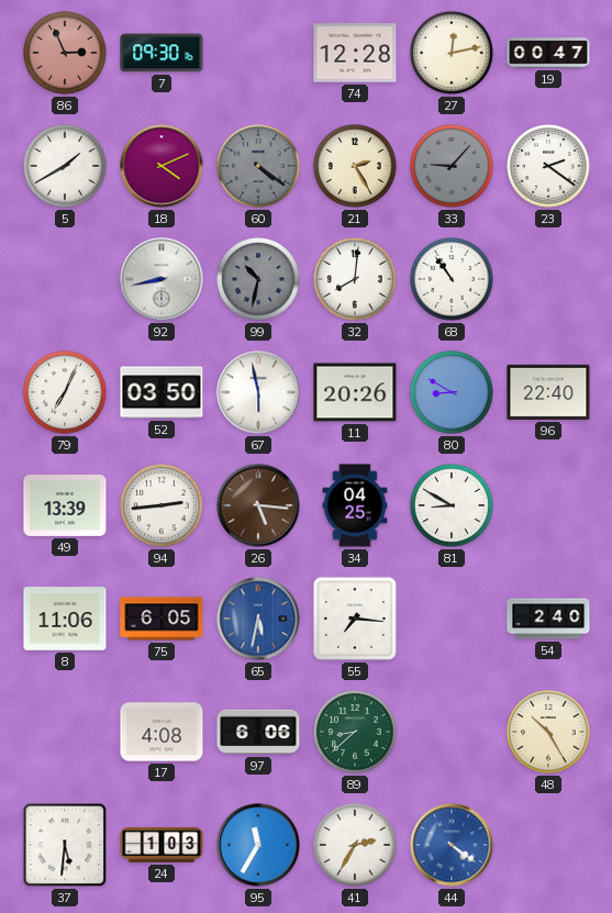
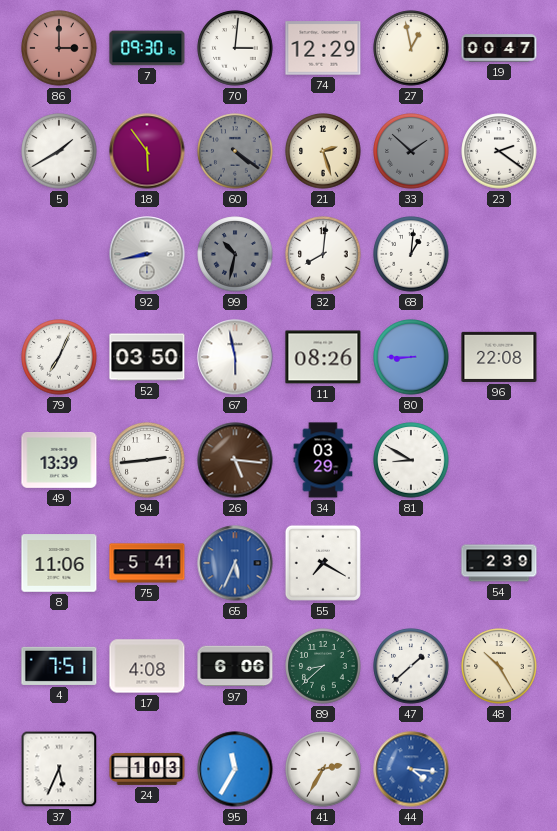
86: 2:56 -> 3:00
70: none -> 3:01
74: 12:28 -> 12:29
27: 12:13 -> 12:58
18: 4:11 -> 5:54
21: 2:25 -> 2:27
33: 9:07 -> 1:52
68: 10:54 -> 1:01
11: 20:26 -> 08:26
80: 8:50 -> 8:45
96: 22:40 -> 22:08
34: 04:25 -> 03:29
75: 6:05 -> 5:41
65: 5:32 -> 5:34
55: 7:16 -> 7:20
54: 2:40 -> 2:39
4: none -> 7:51
47: none -> 1:38
37: 5:31 -> 5:34
44: 4:21 -> 4:16
